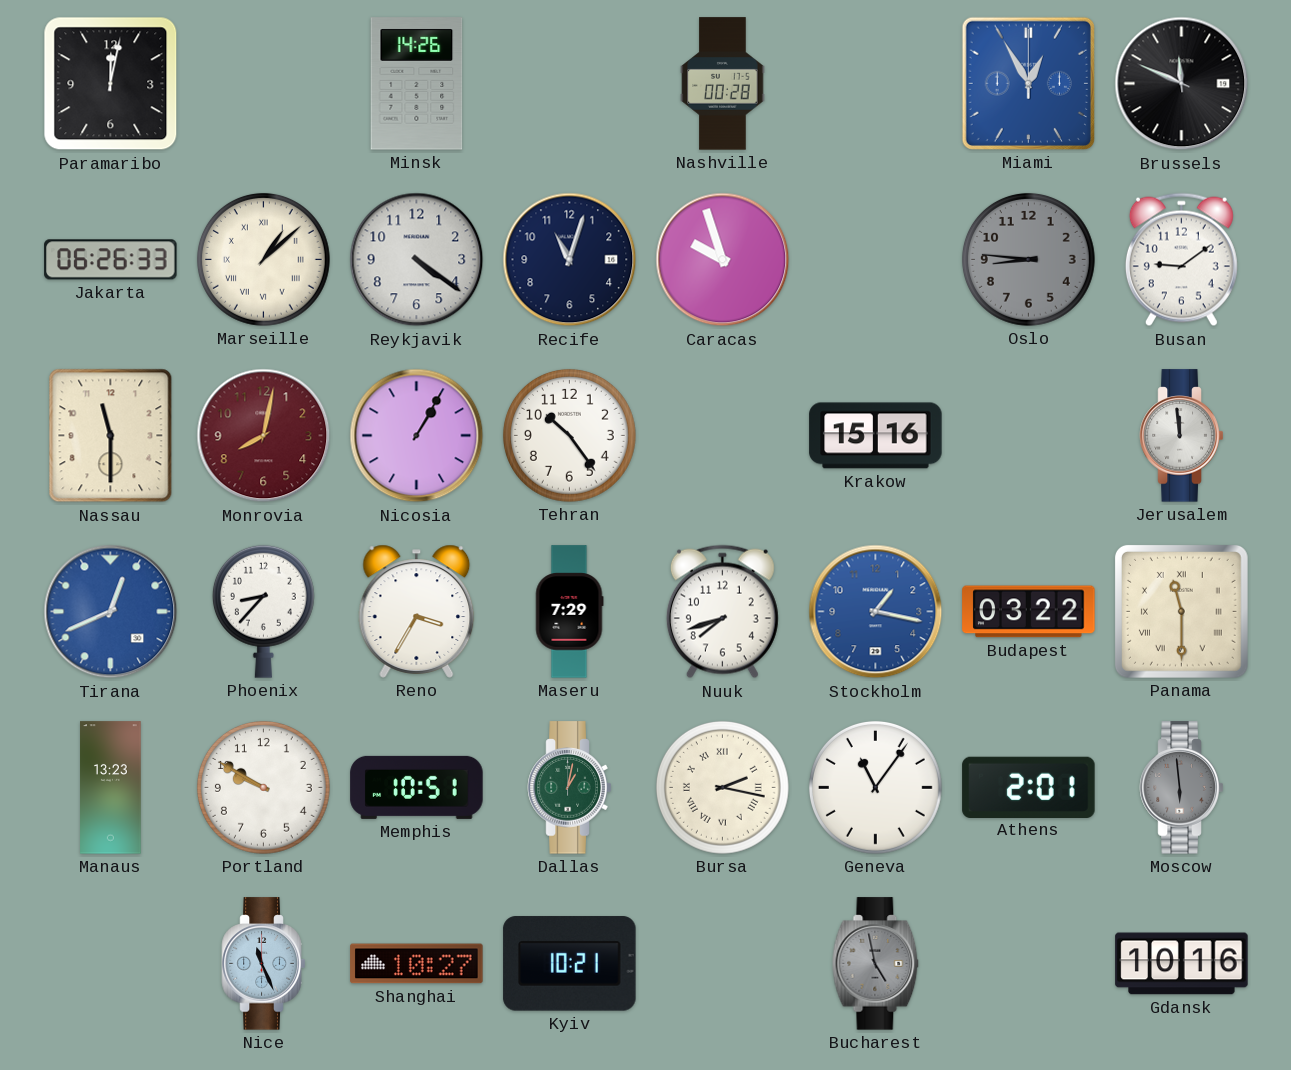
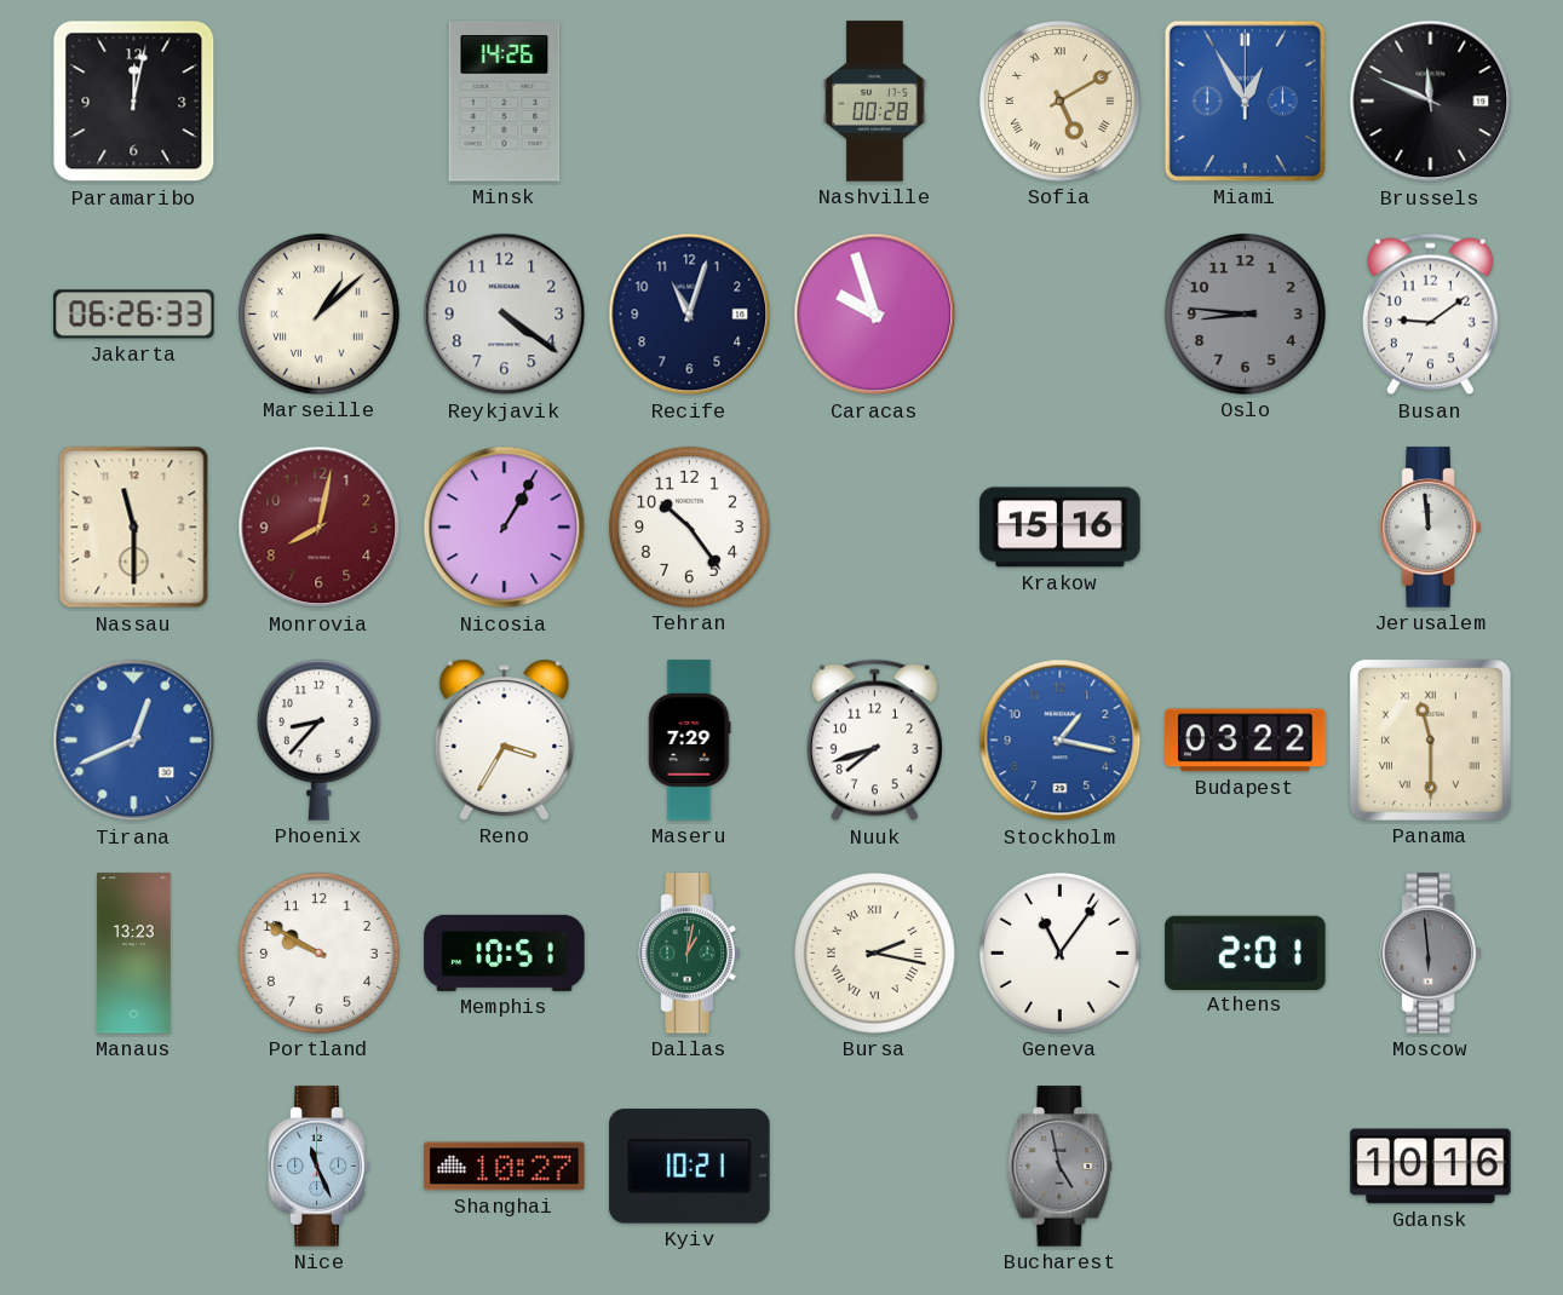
Sofia: none -> 5:10
